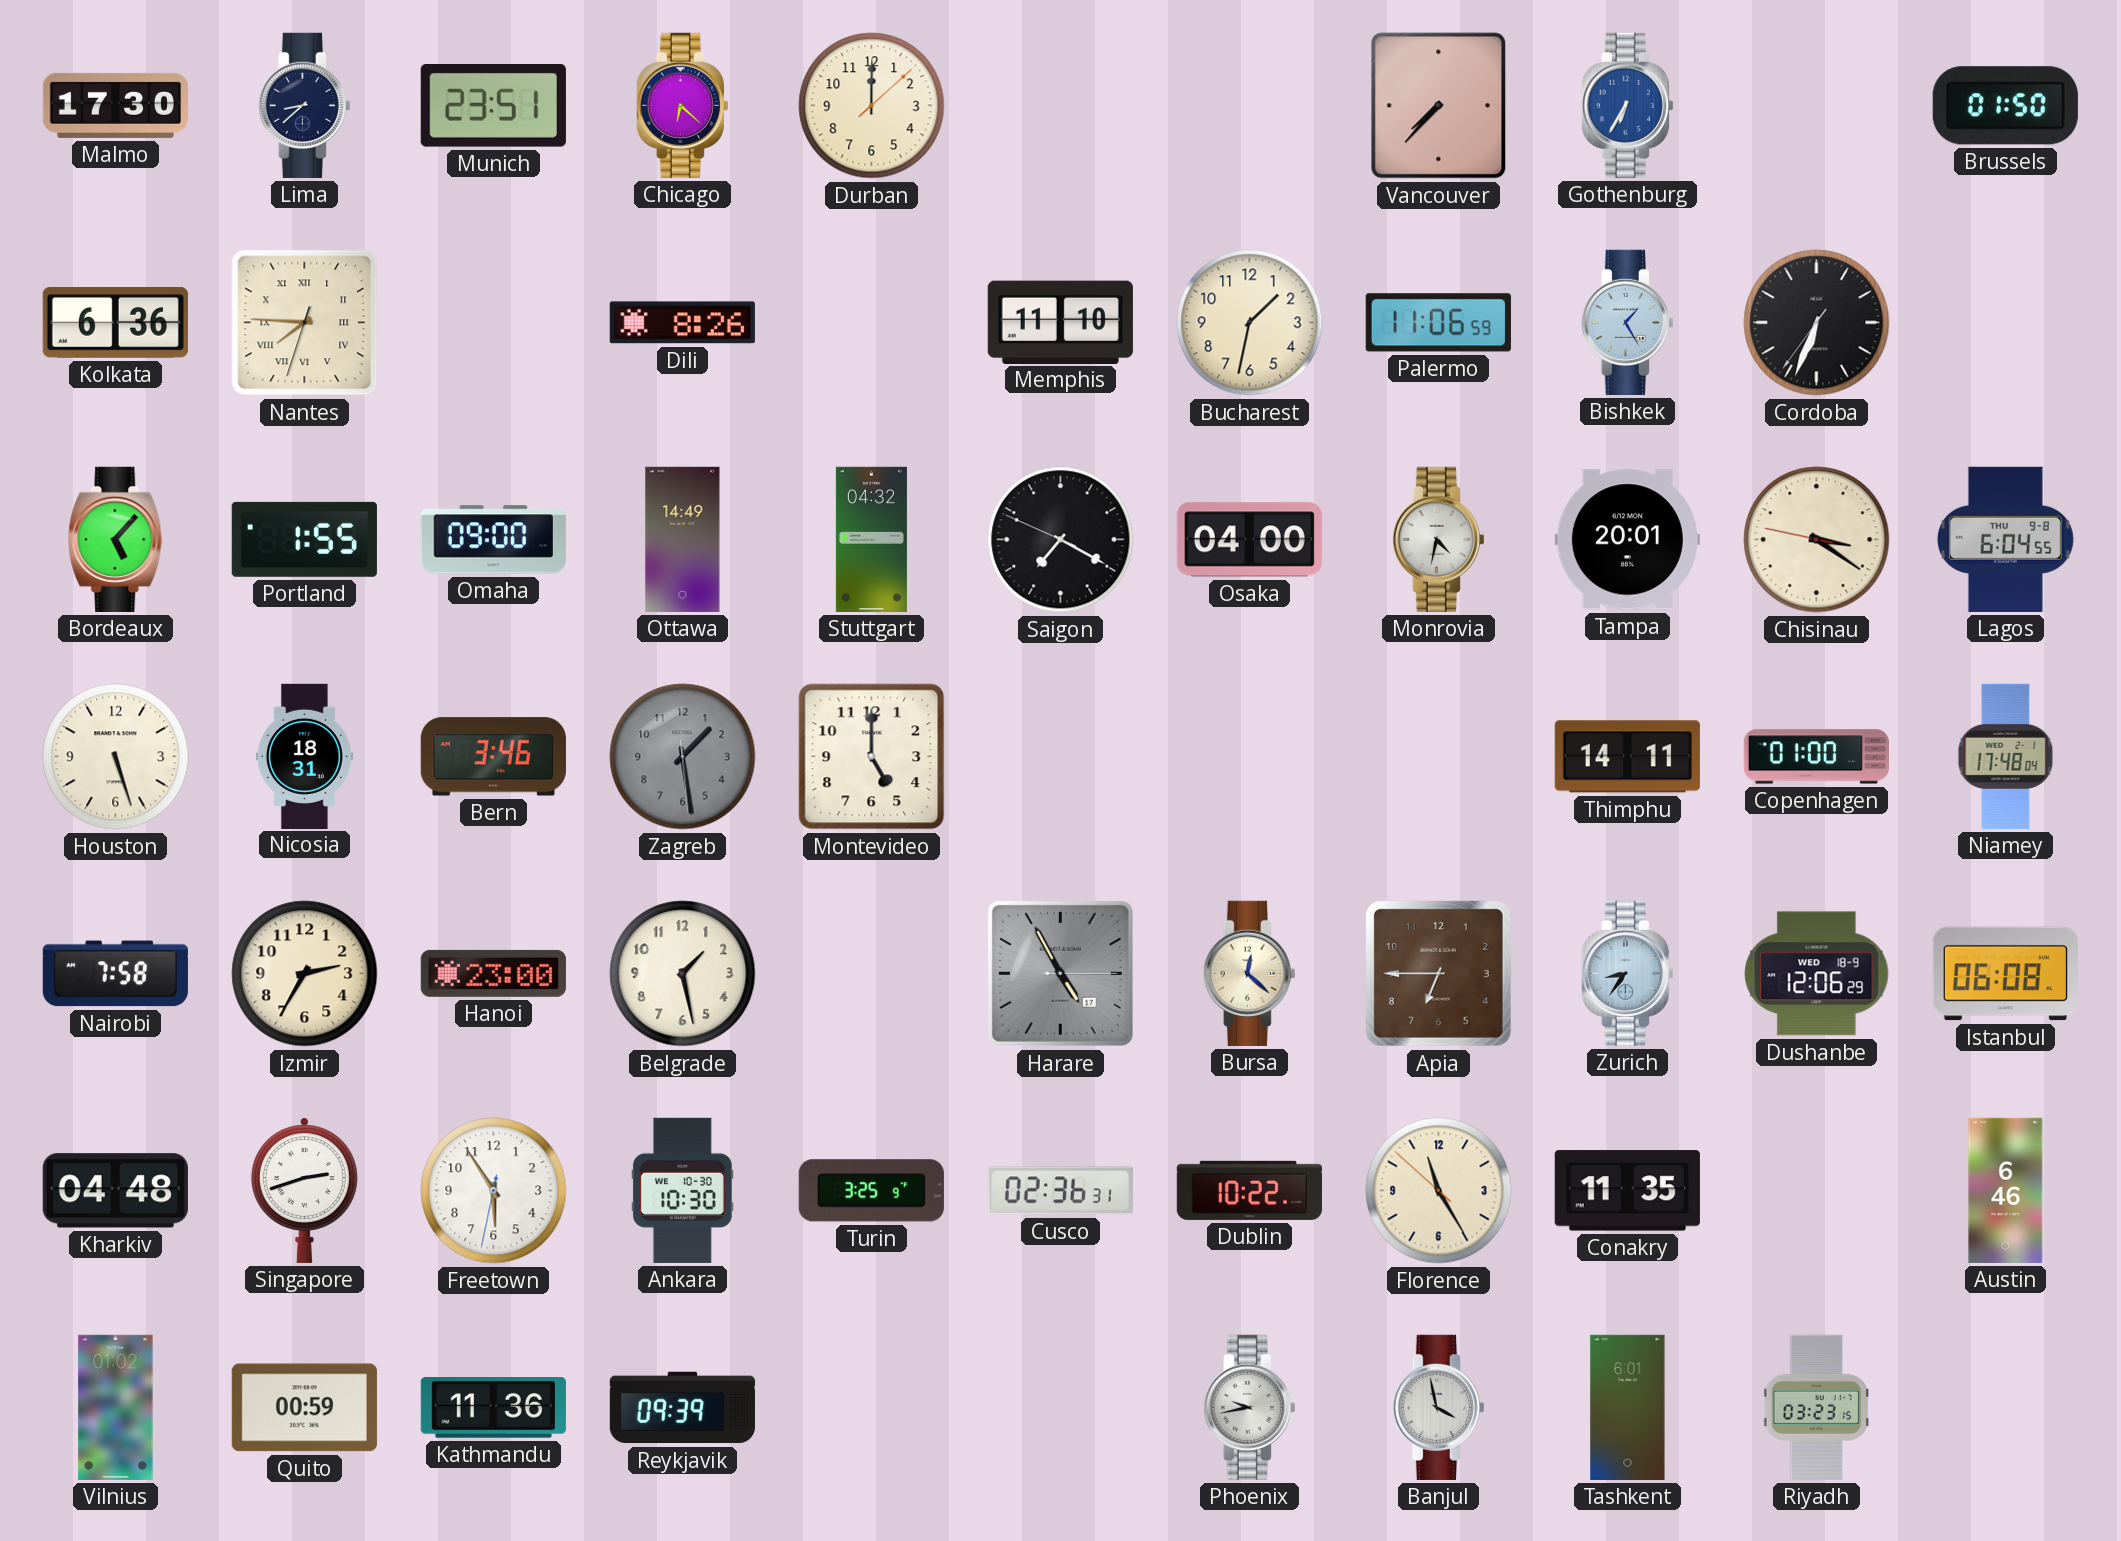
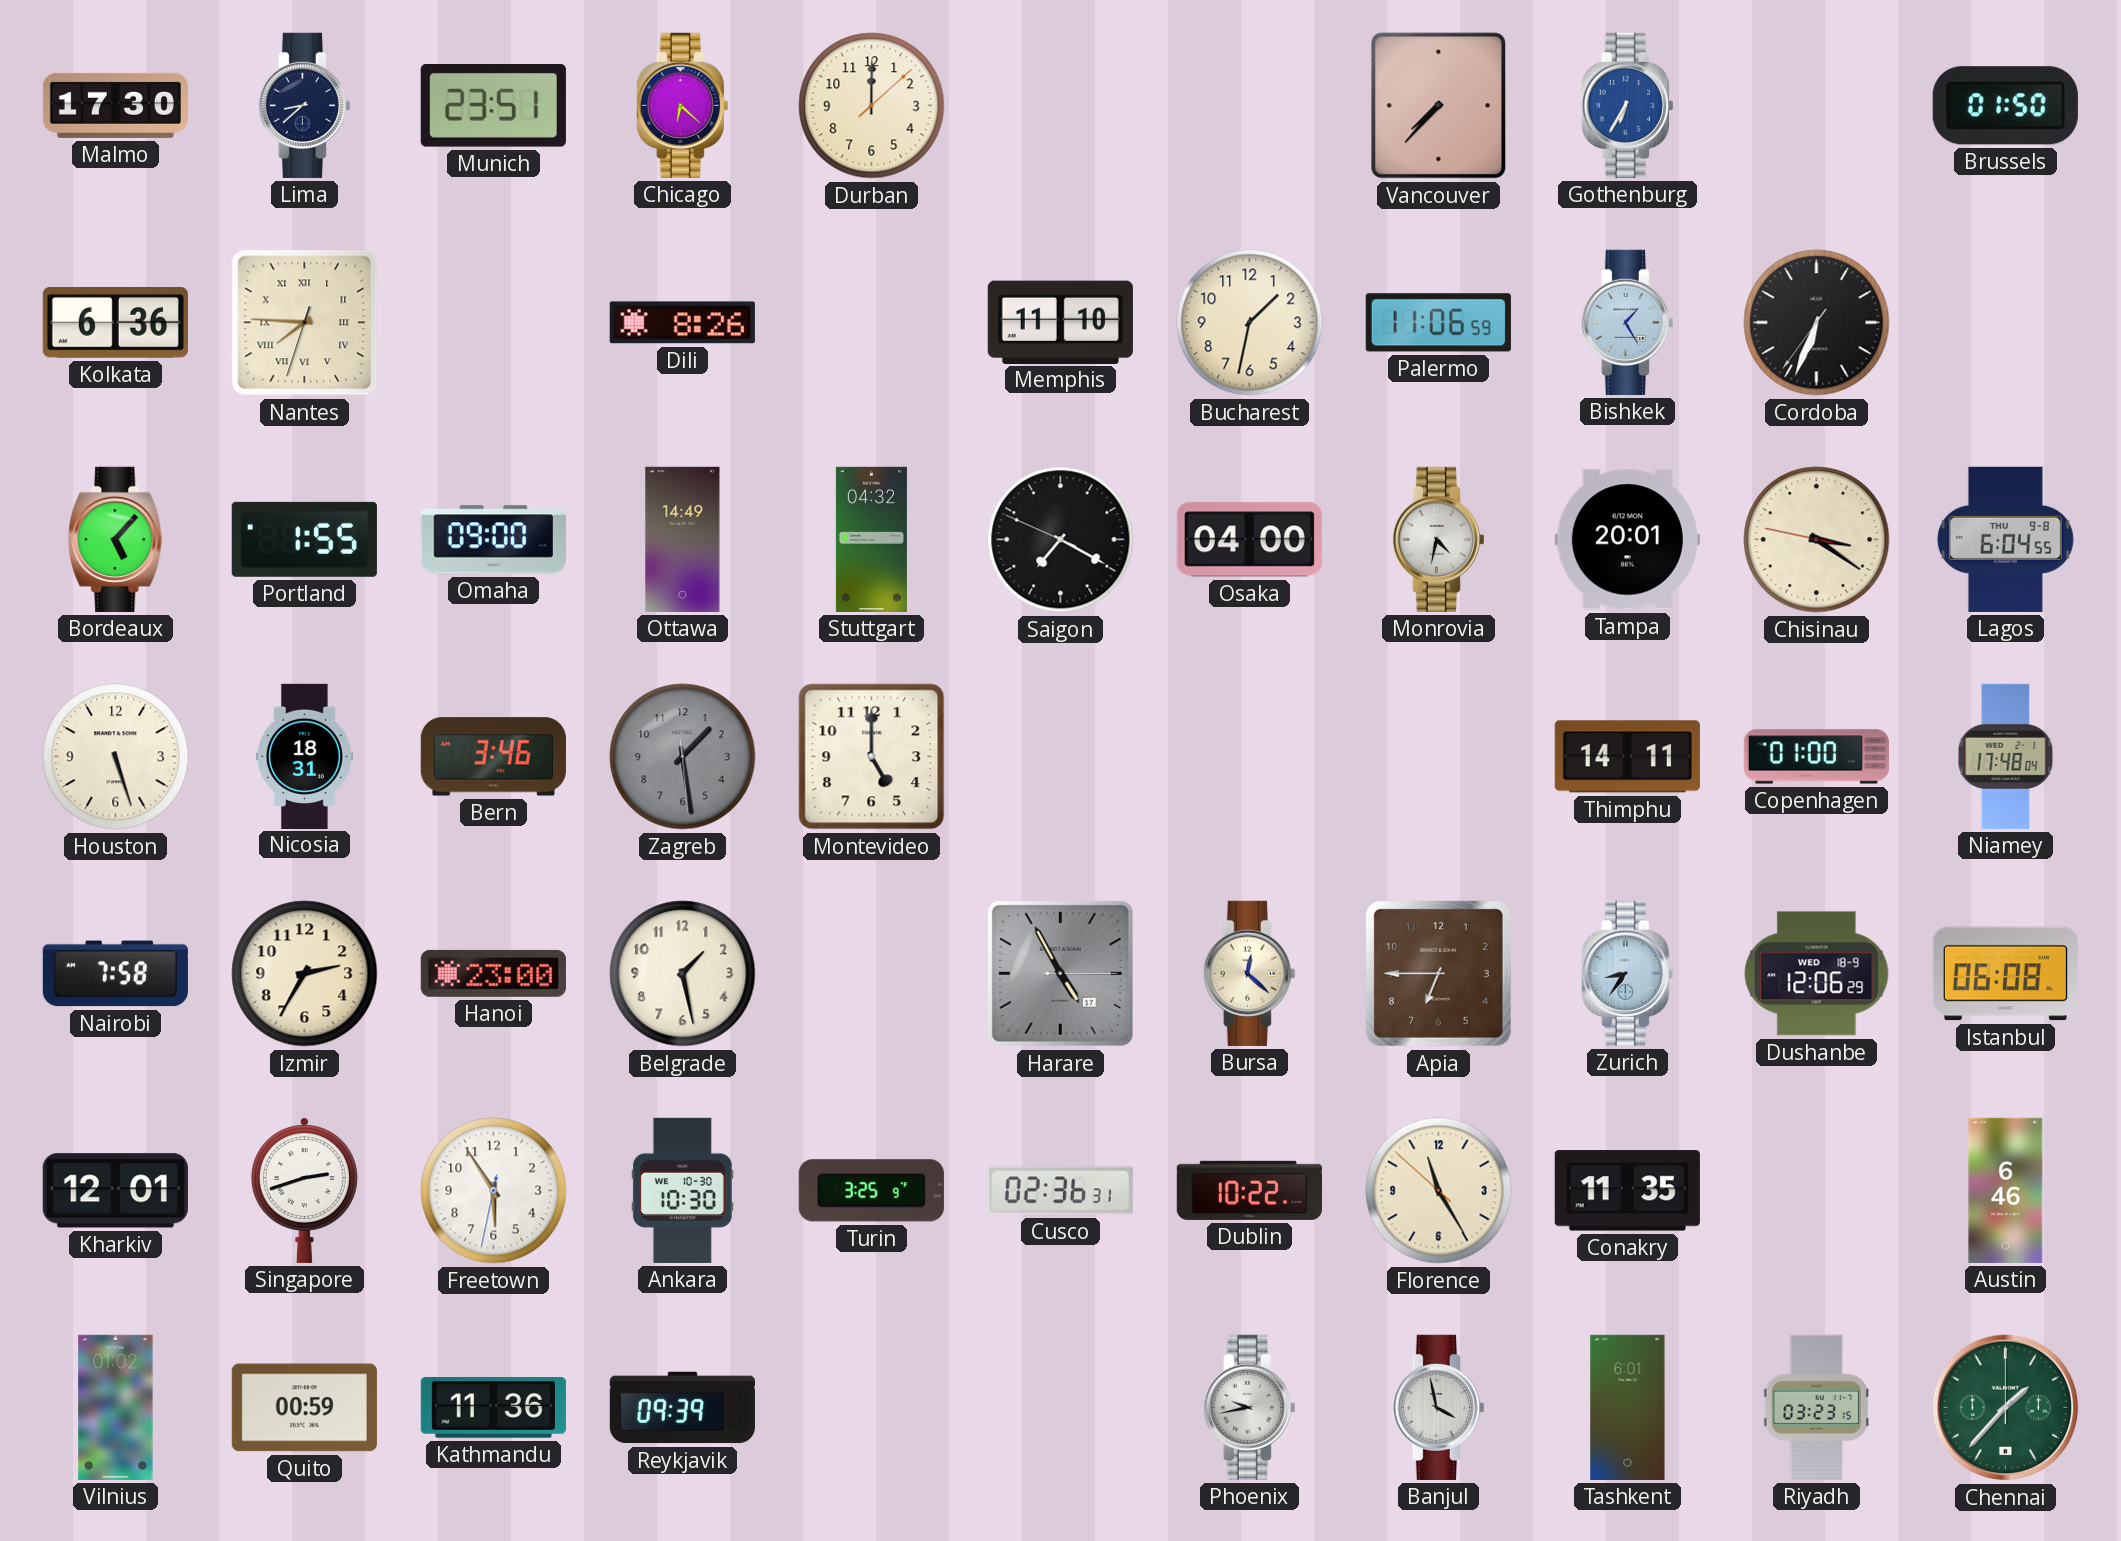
Kharkiv: 04:48 -> 12:01
Chennai: none -> 1:37
